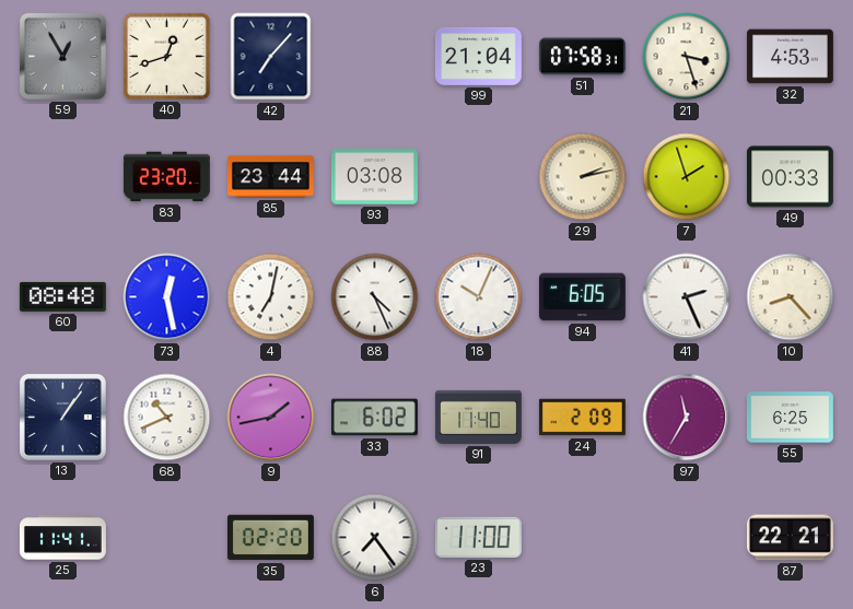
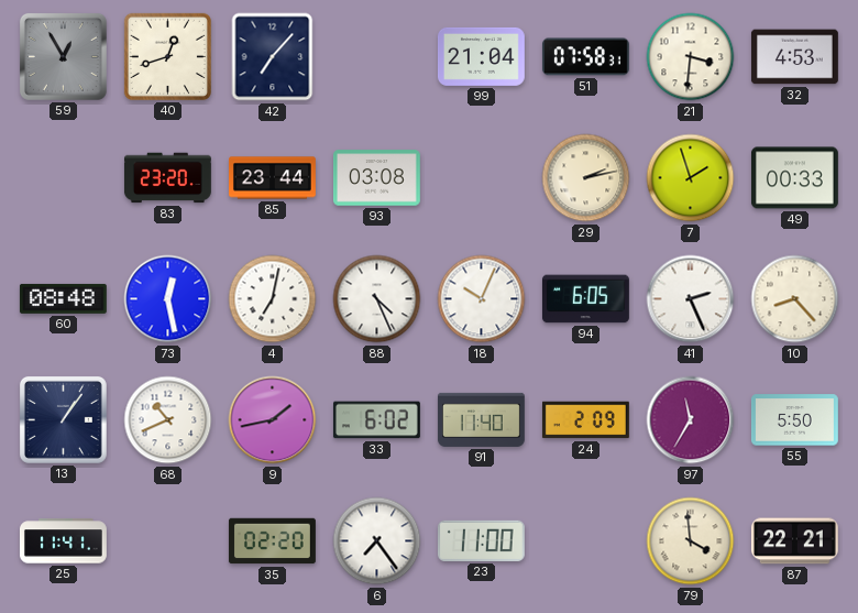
21: 3:27 -> 3:31
55: 6:25 -> 5:50
79: none -> 3:59
